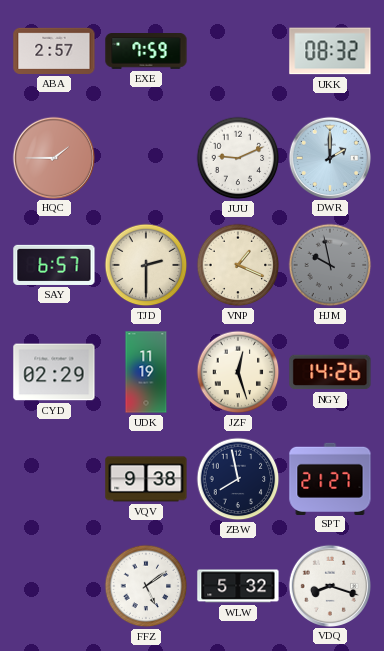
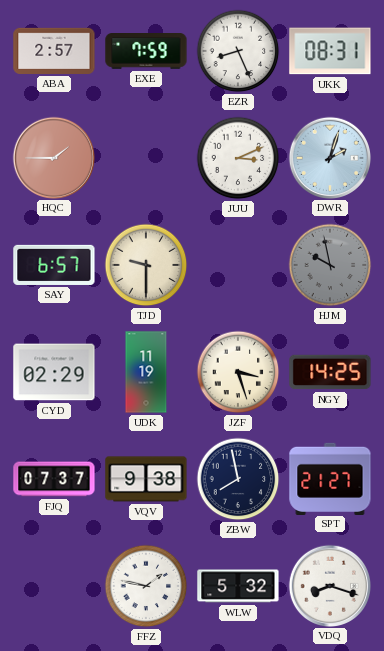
EZR: none -> 8:26
UKK: 08:32 -> 08:31
JUU: 9:11 -> 3:11
DWR: 2:00 -> 2:03
TJD: 2:30 -> 9:30
VNP: 1:19 -> none
JZF: 12:27 -> 3:27
NGY: 14:26 -> 14:25
FJQ: none -> 07:37
FFZ: 5:09 -> 1:47
